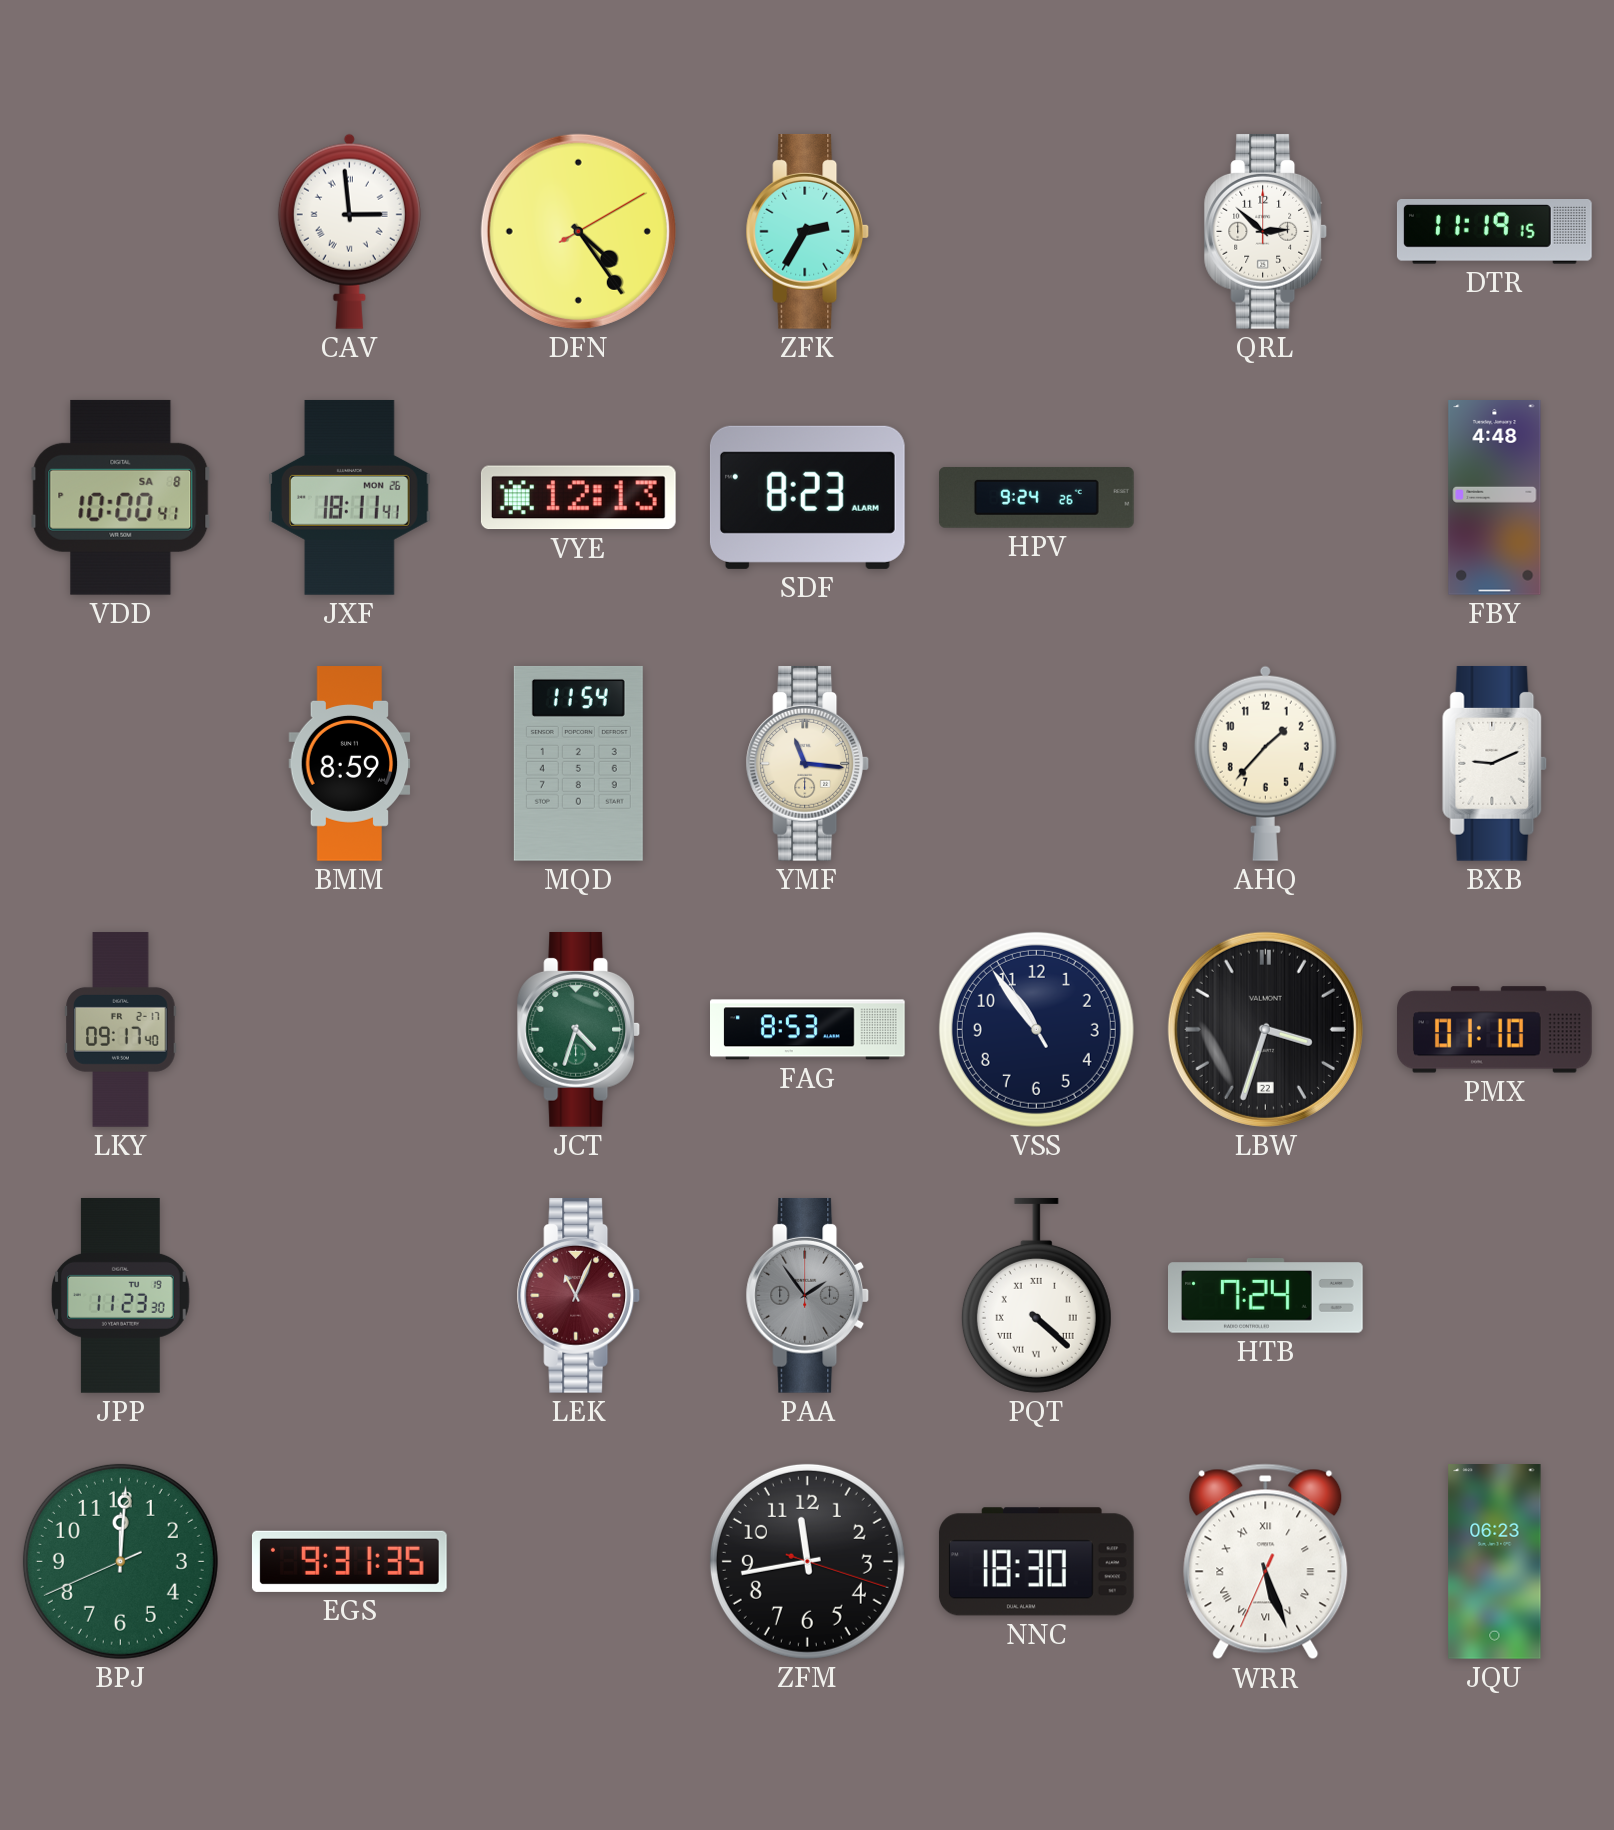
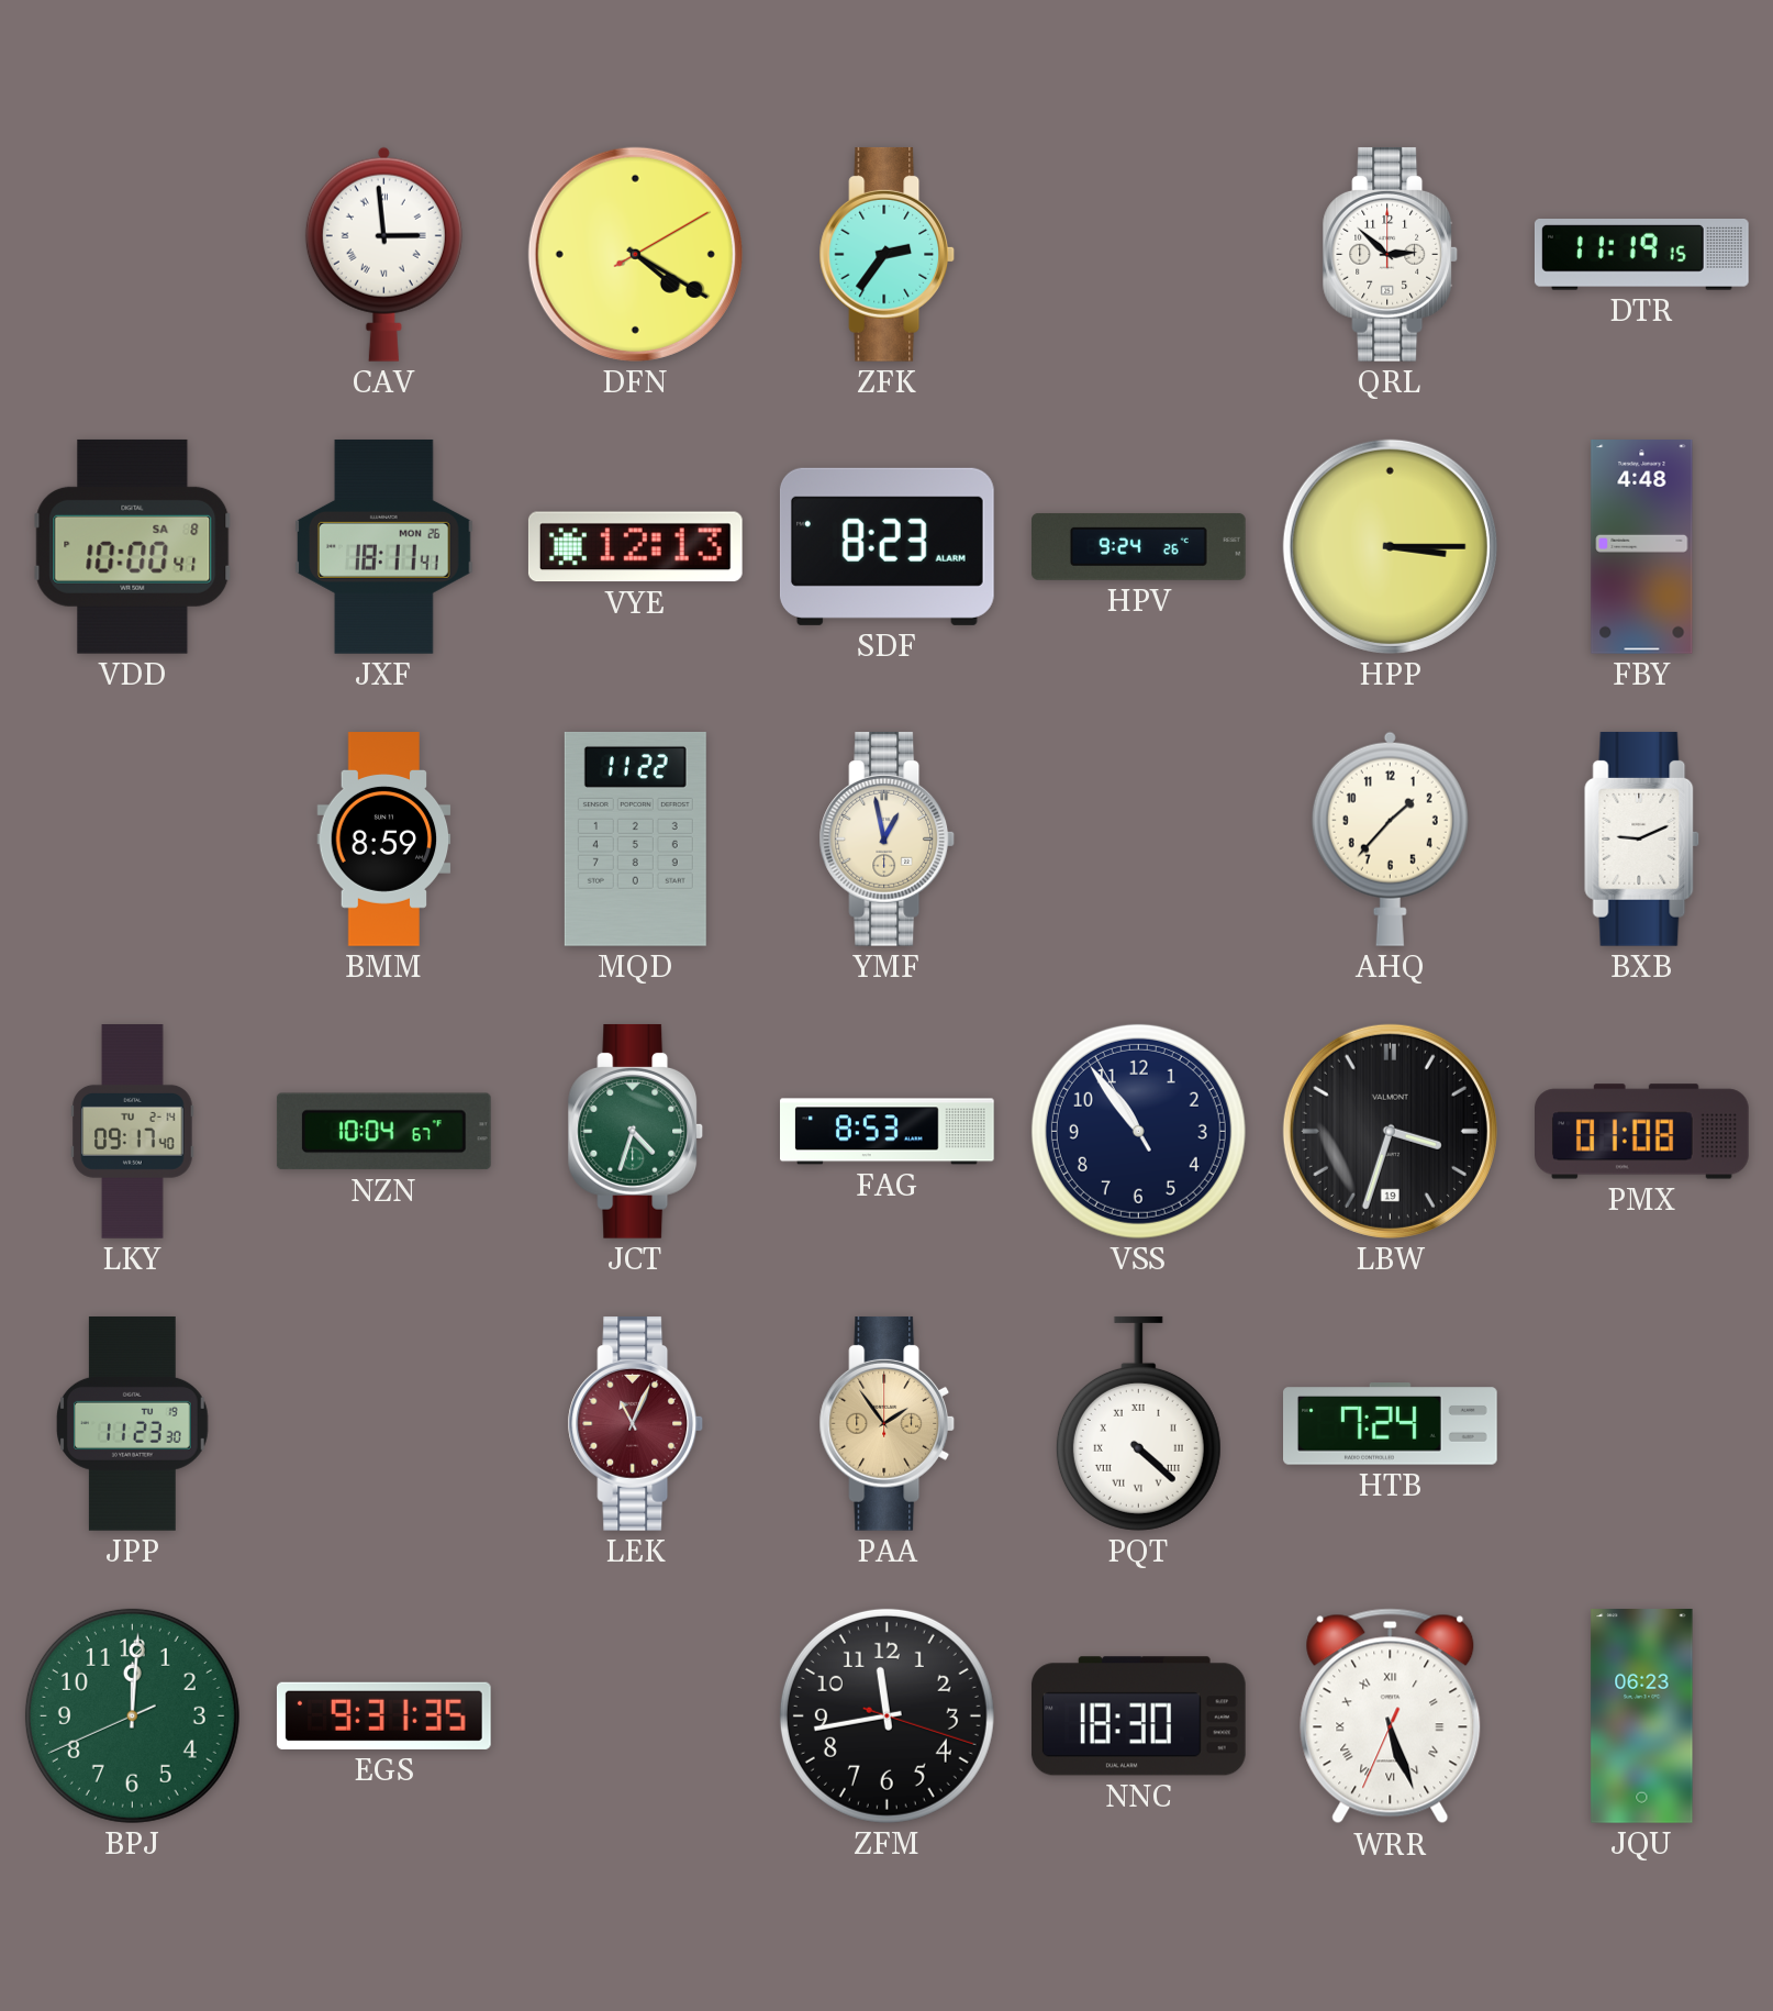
DFN: 4:24 -> 4:20
ZFK: 2:35 -> 2:36
HPP: none -> 3:15
MQD: 11:54 -> 11:22
YMF: 11:16 -> 12:58
LKY date: FR 2-17 -> TU 2-14
NZN: none -> 10:04
LBW date: 22 -> 19
PMX: 01:10 -> 01:08
PAA dial: grey -> champagne
